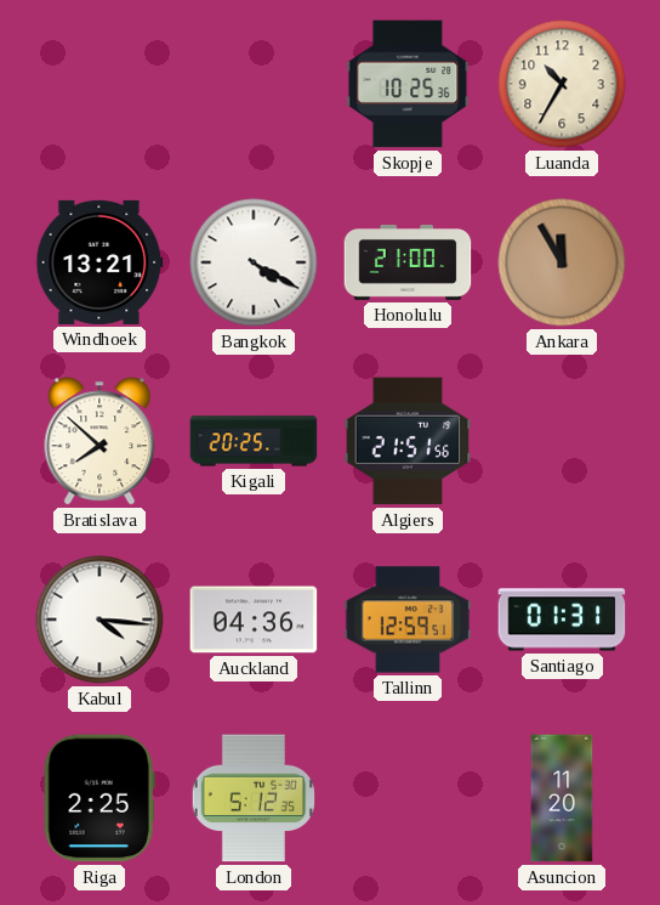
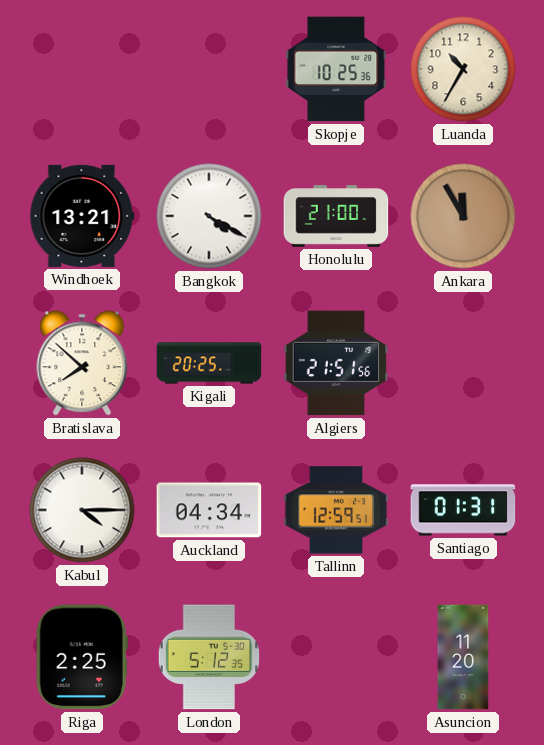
Kabul: 4:16 -> 4:15
Auckland: 04:36 -> 04:34
